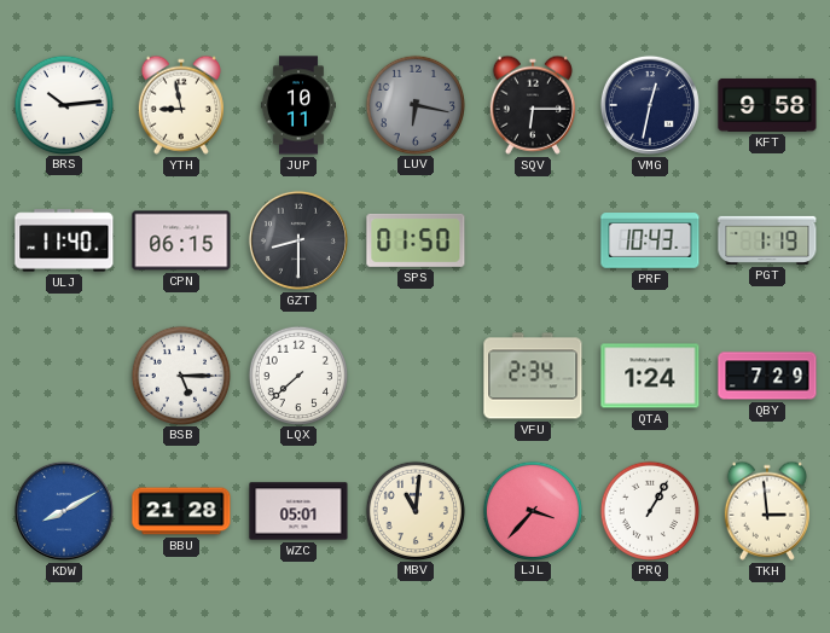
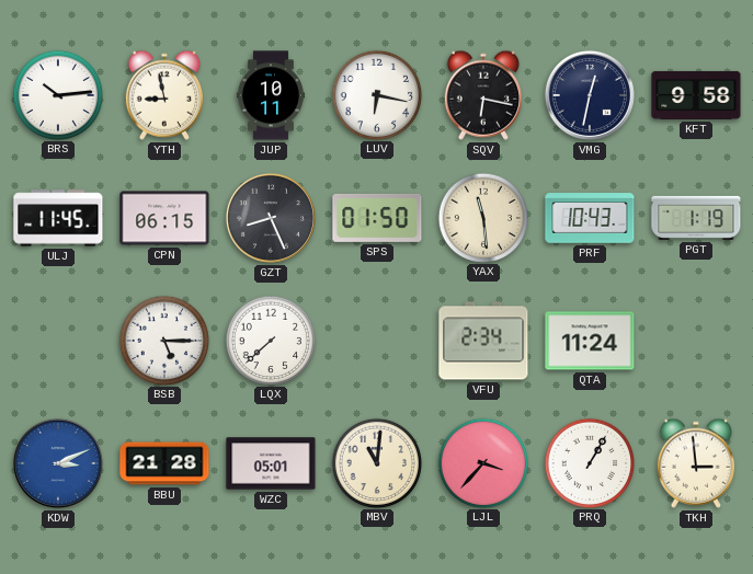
LUV dial: grey -> white
SQV: 6:15 -> 6:17
ULJ: 11:40 -> 11:45
GZT: 8:30 -> 8:26
YAX: none -> 11:29
QTA: 1:24 -> 11:24
QBY: 7:29 -> none
KDW: 8:10 -> 3:11
